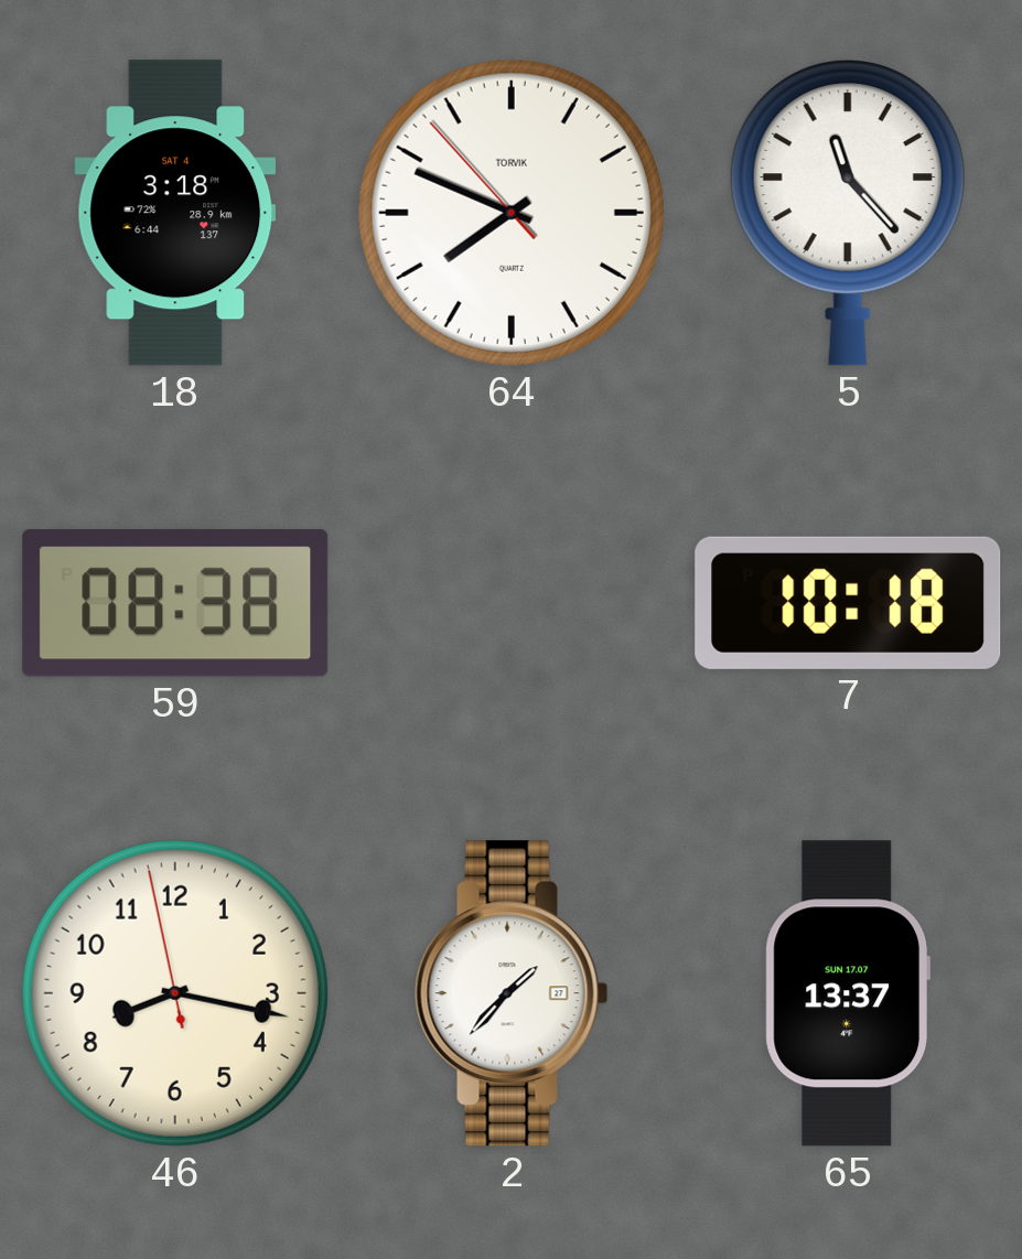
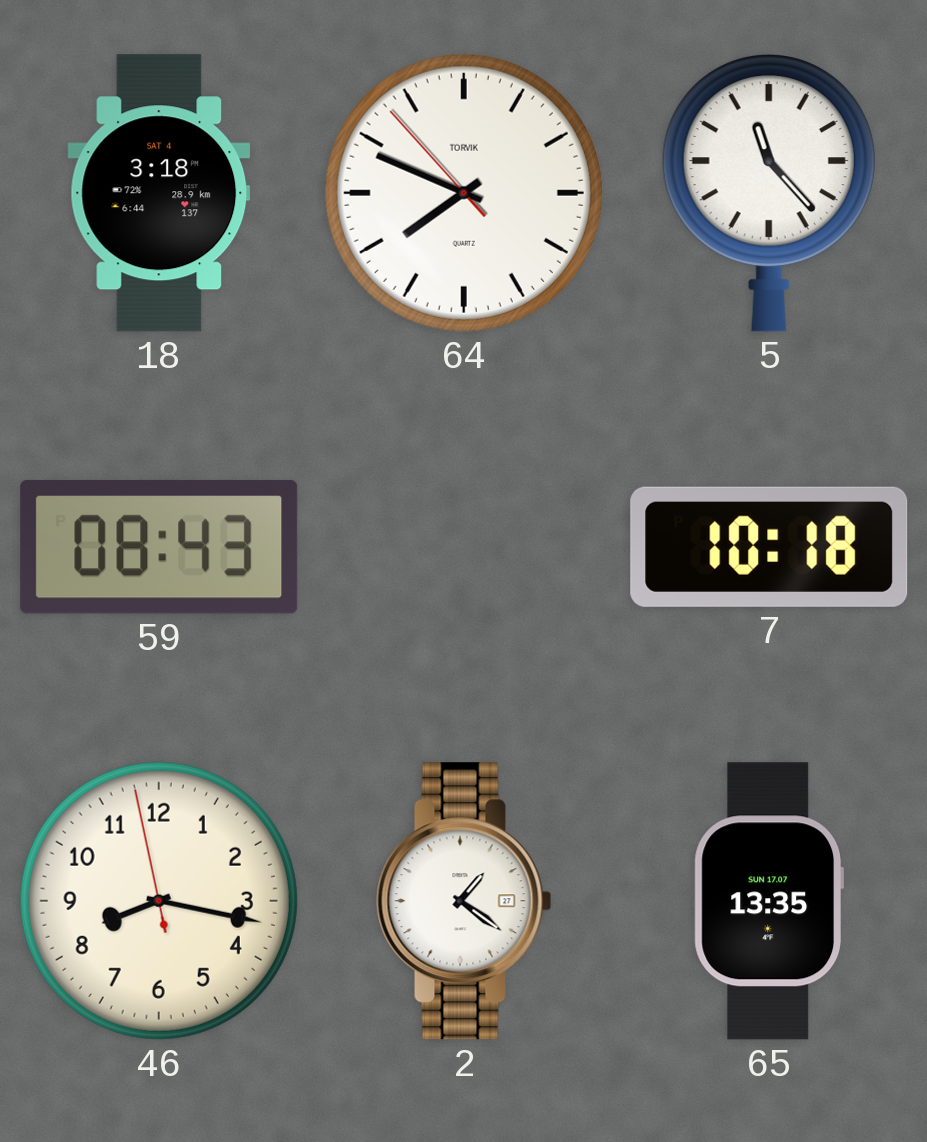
59: 08:38 -> 08:43
2: 1:37 -> 1:21
65: 13:37 -> 13:35
